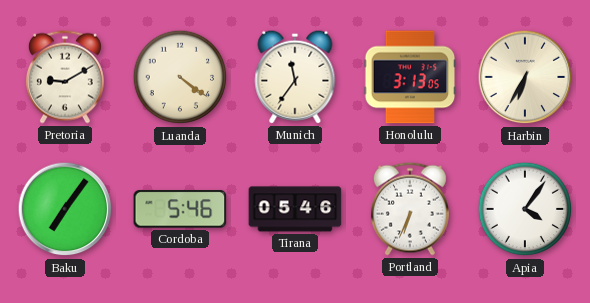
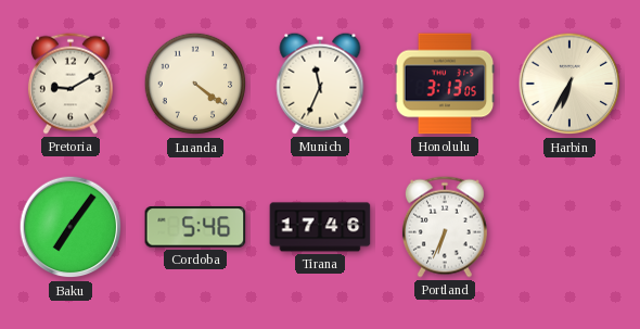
Munich: 11:36 -> 11:34
Tirana: 05:46 -> 17:46
Apia: 4:06 -> none
